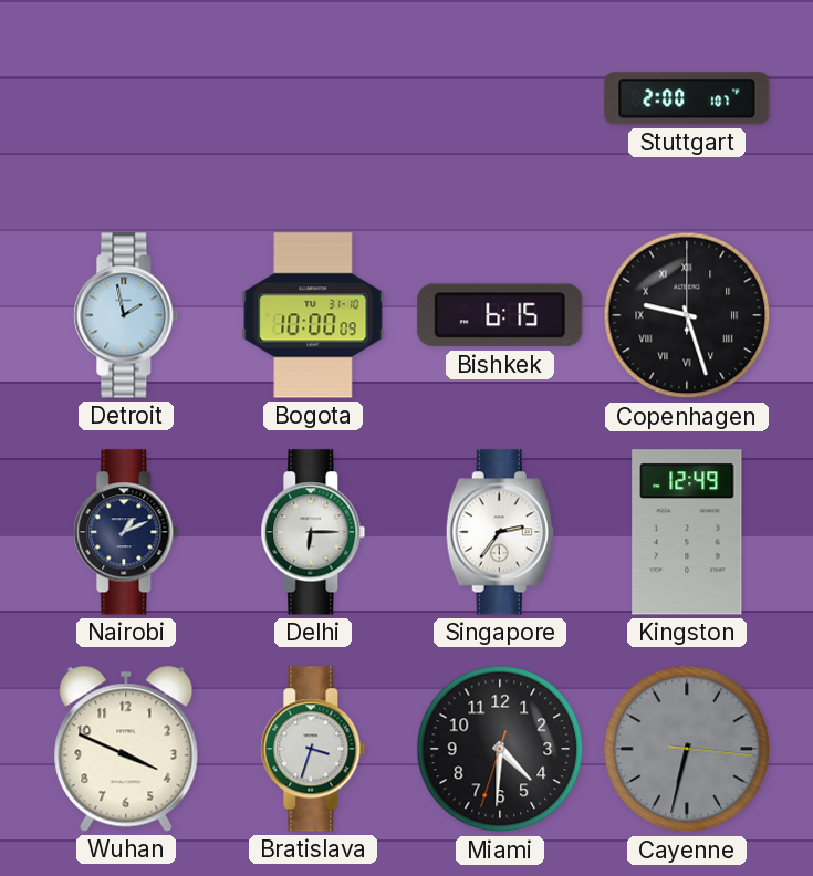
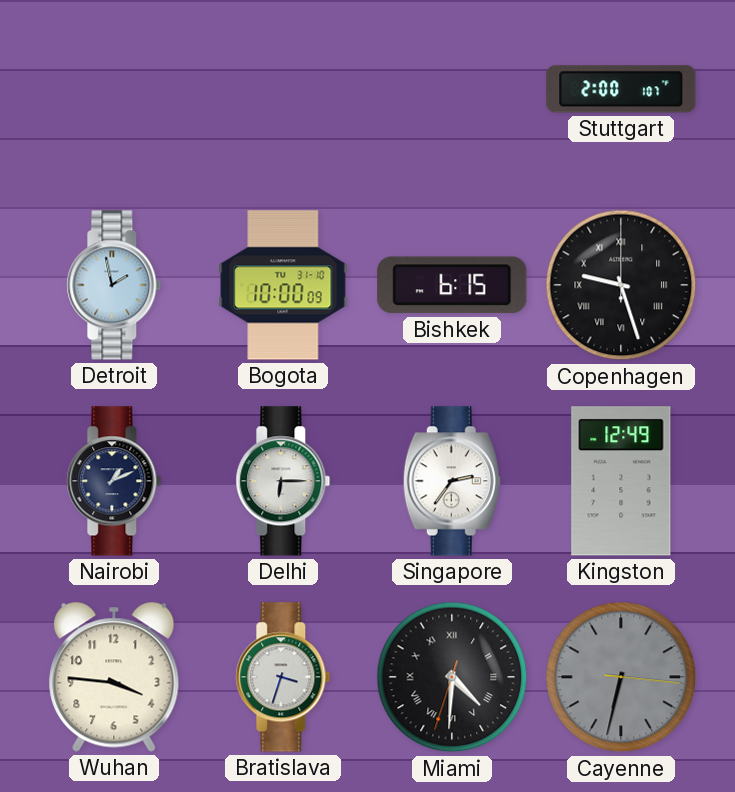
Wuhan: 3:49 -> 3:46
Miami numerals: Arabic -> Roman
